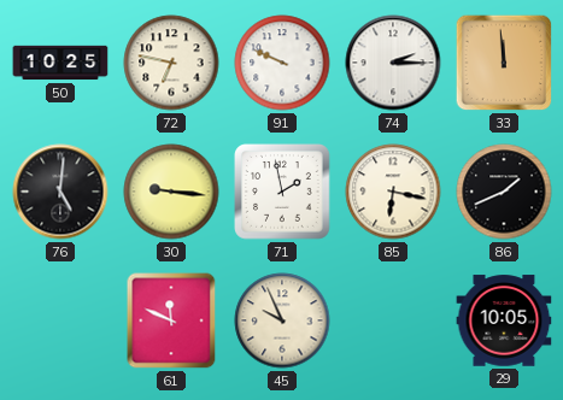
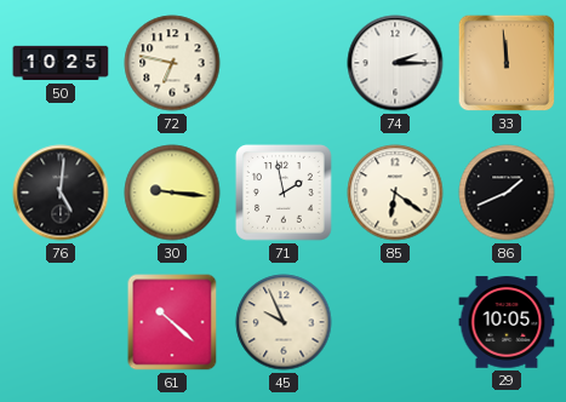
91: 9:49 -> none
85: 6:17 -> 6:21
61: 11:49 -> 10:22
